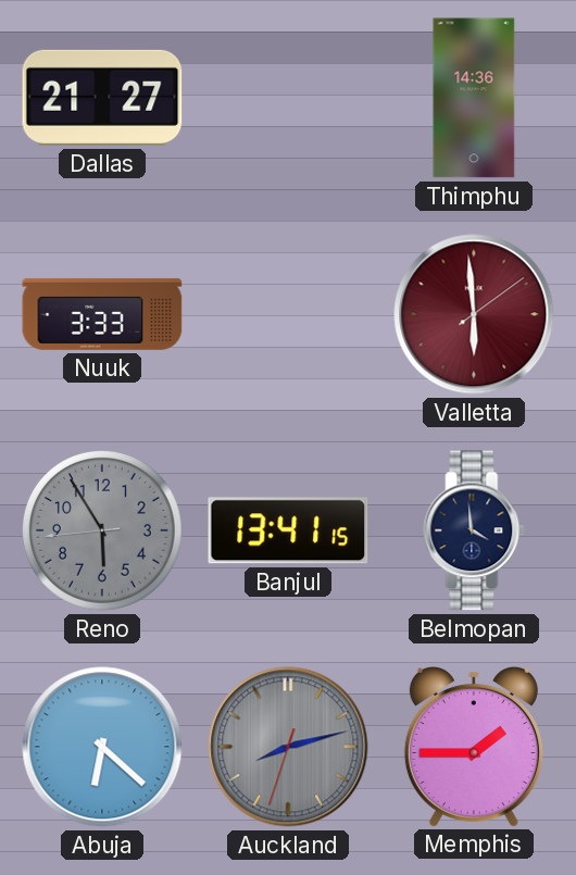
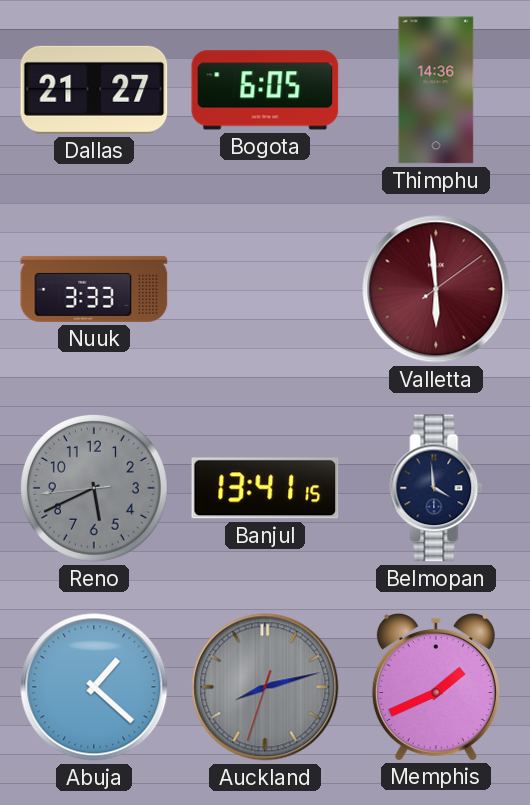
Bogota: none -> 6:05
Reno: 5:54 -> 5:40
Abuja: 6:22 -> 1:22
Memphis: 1:45 -> 1:41
